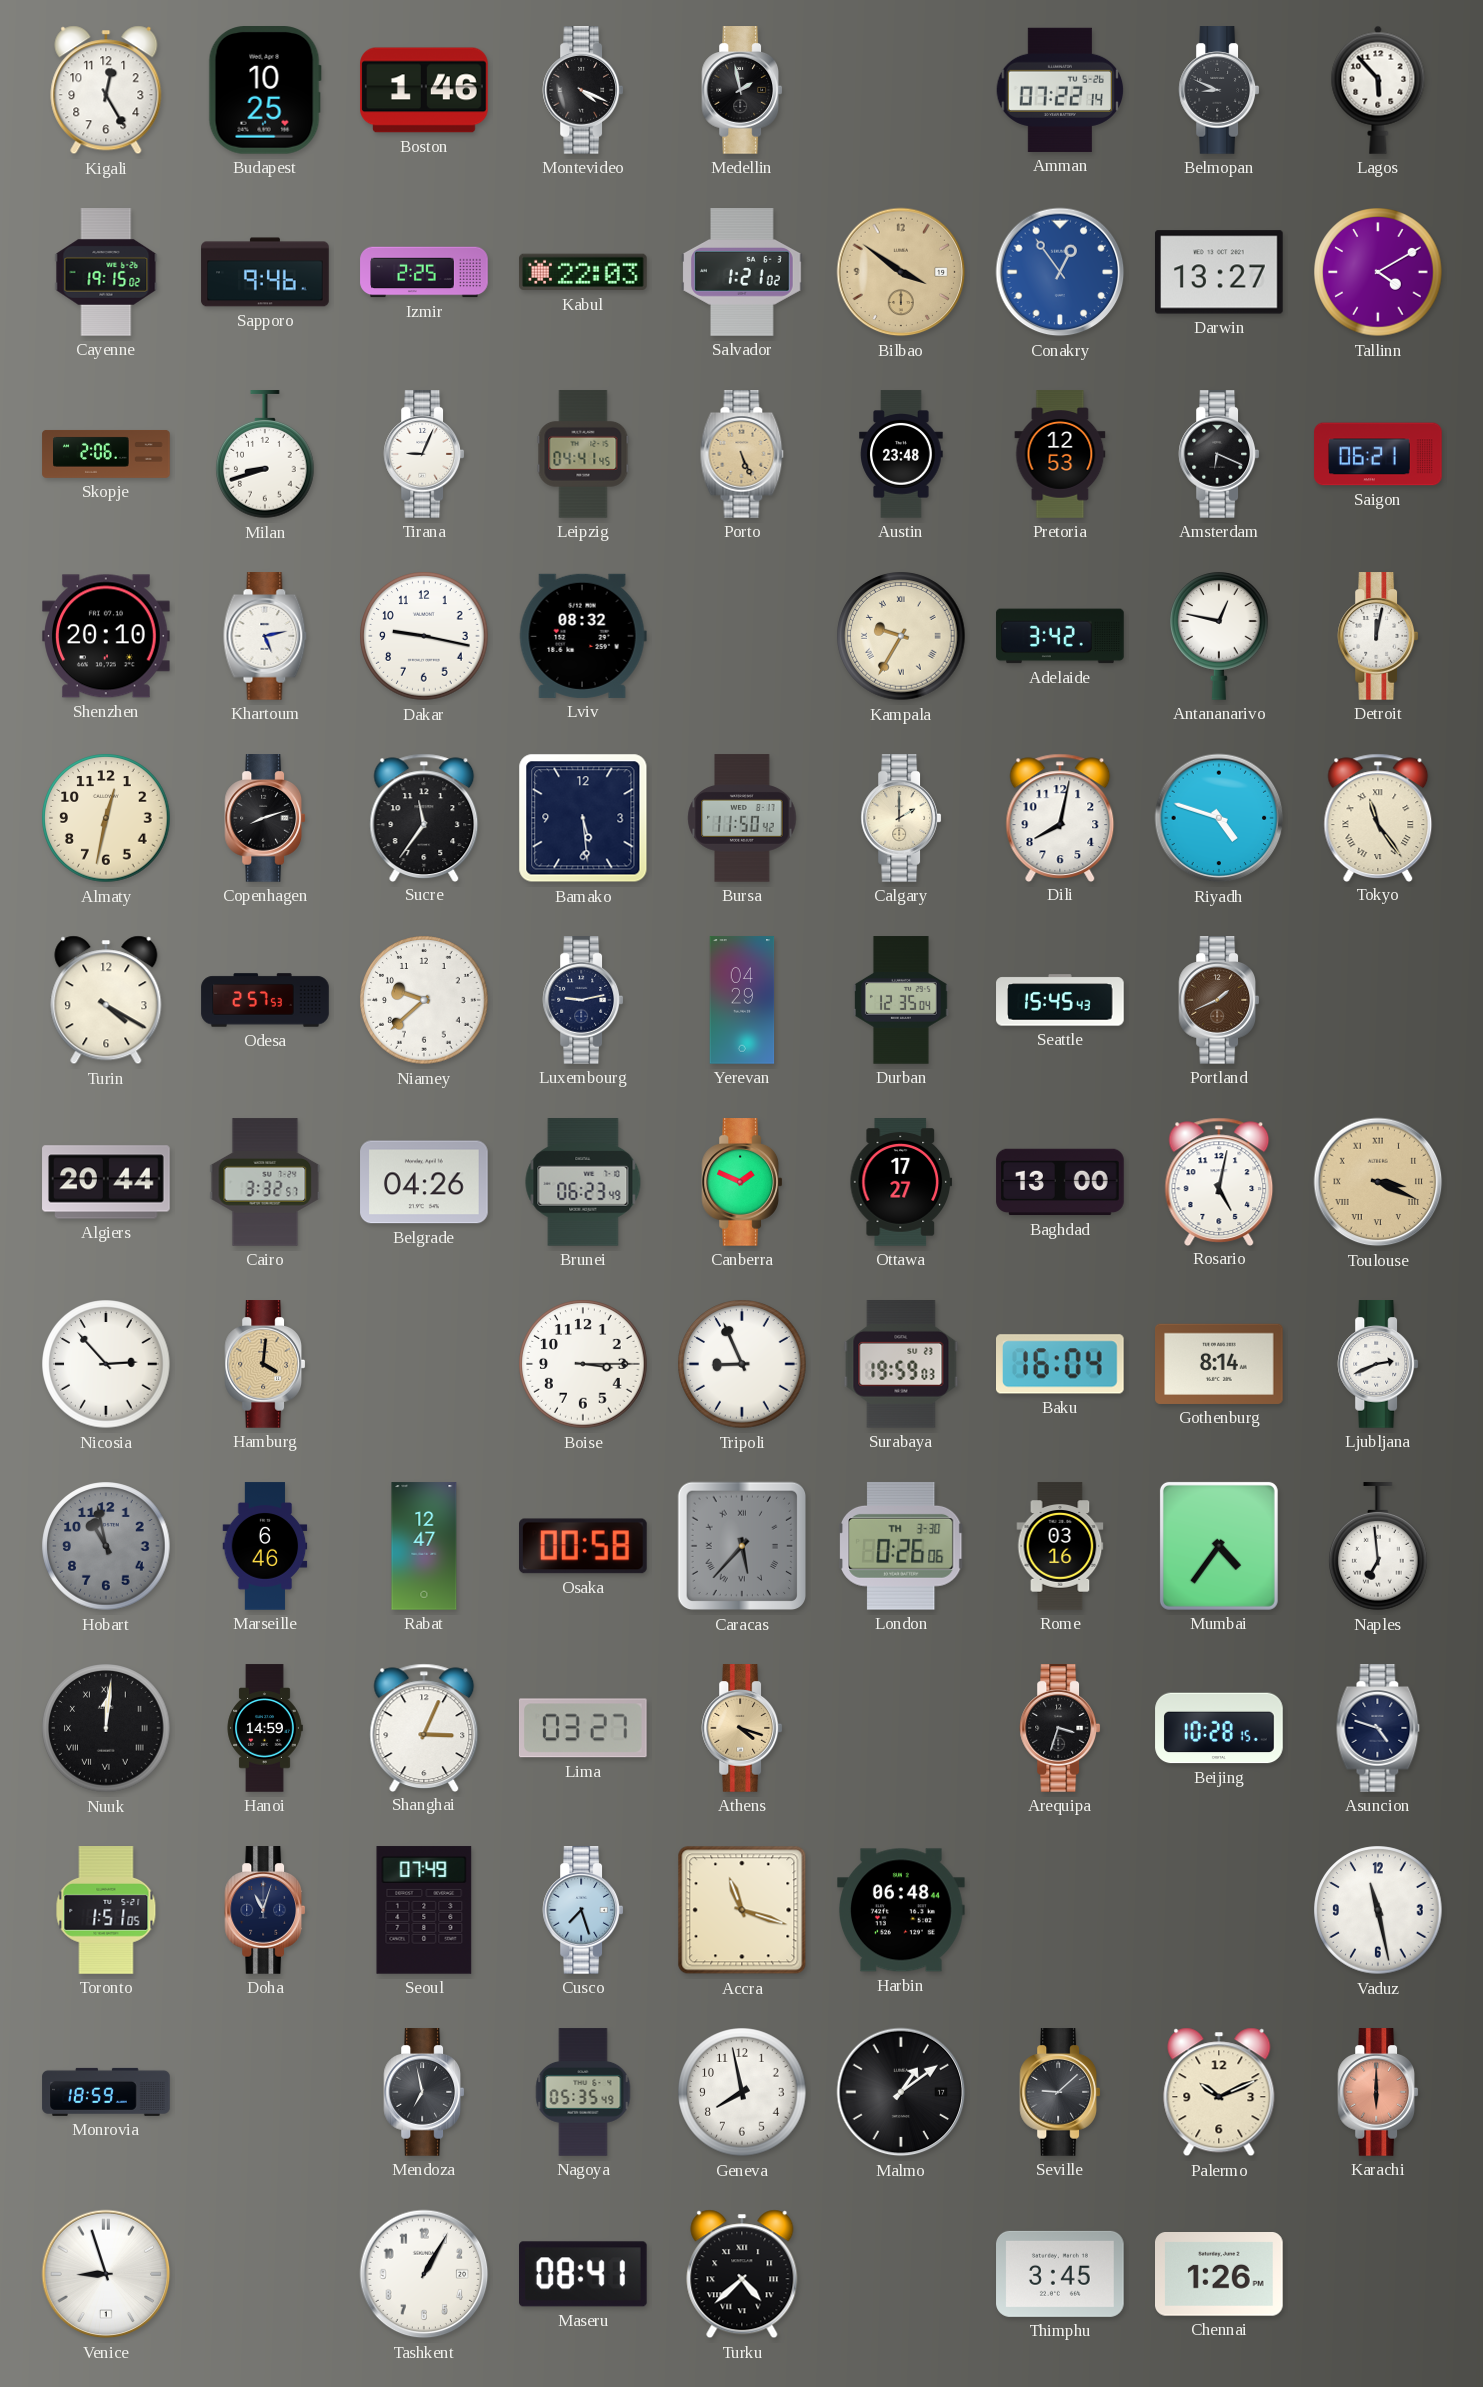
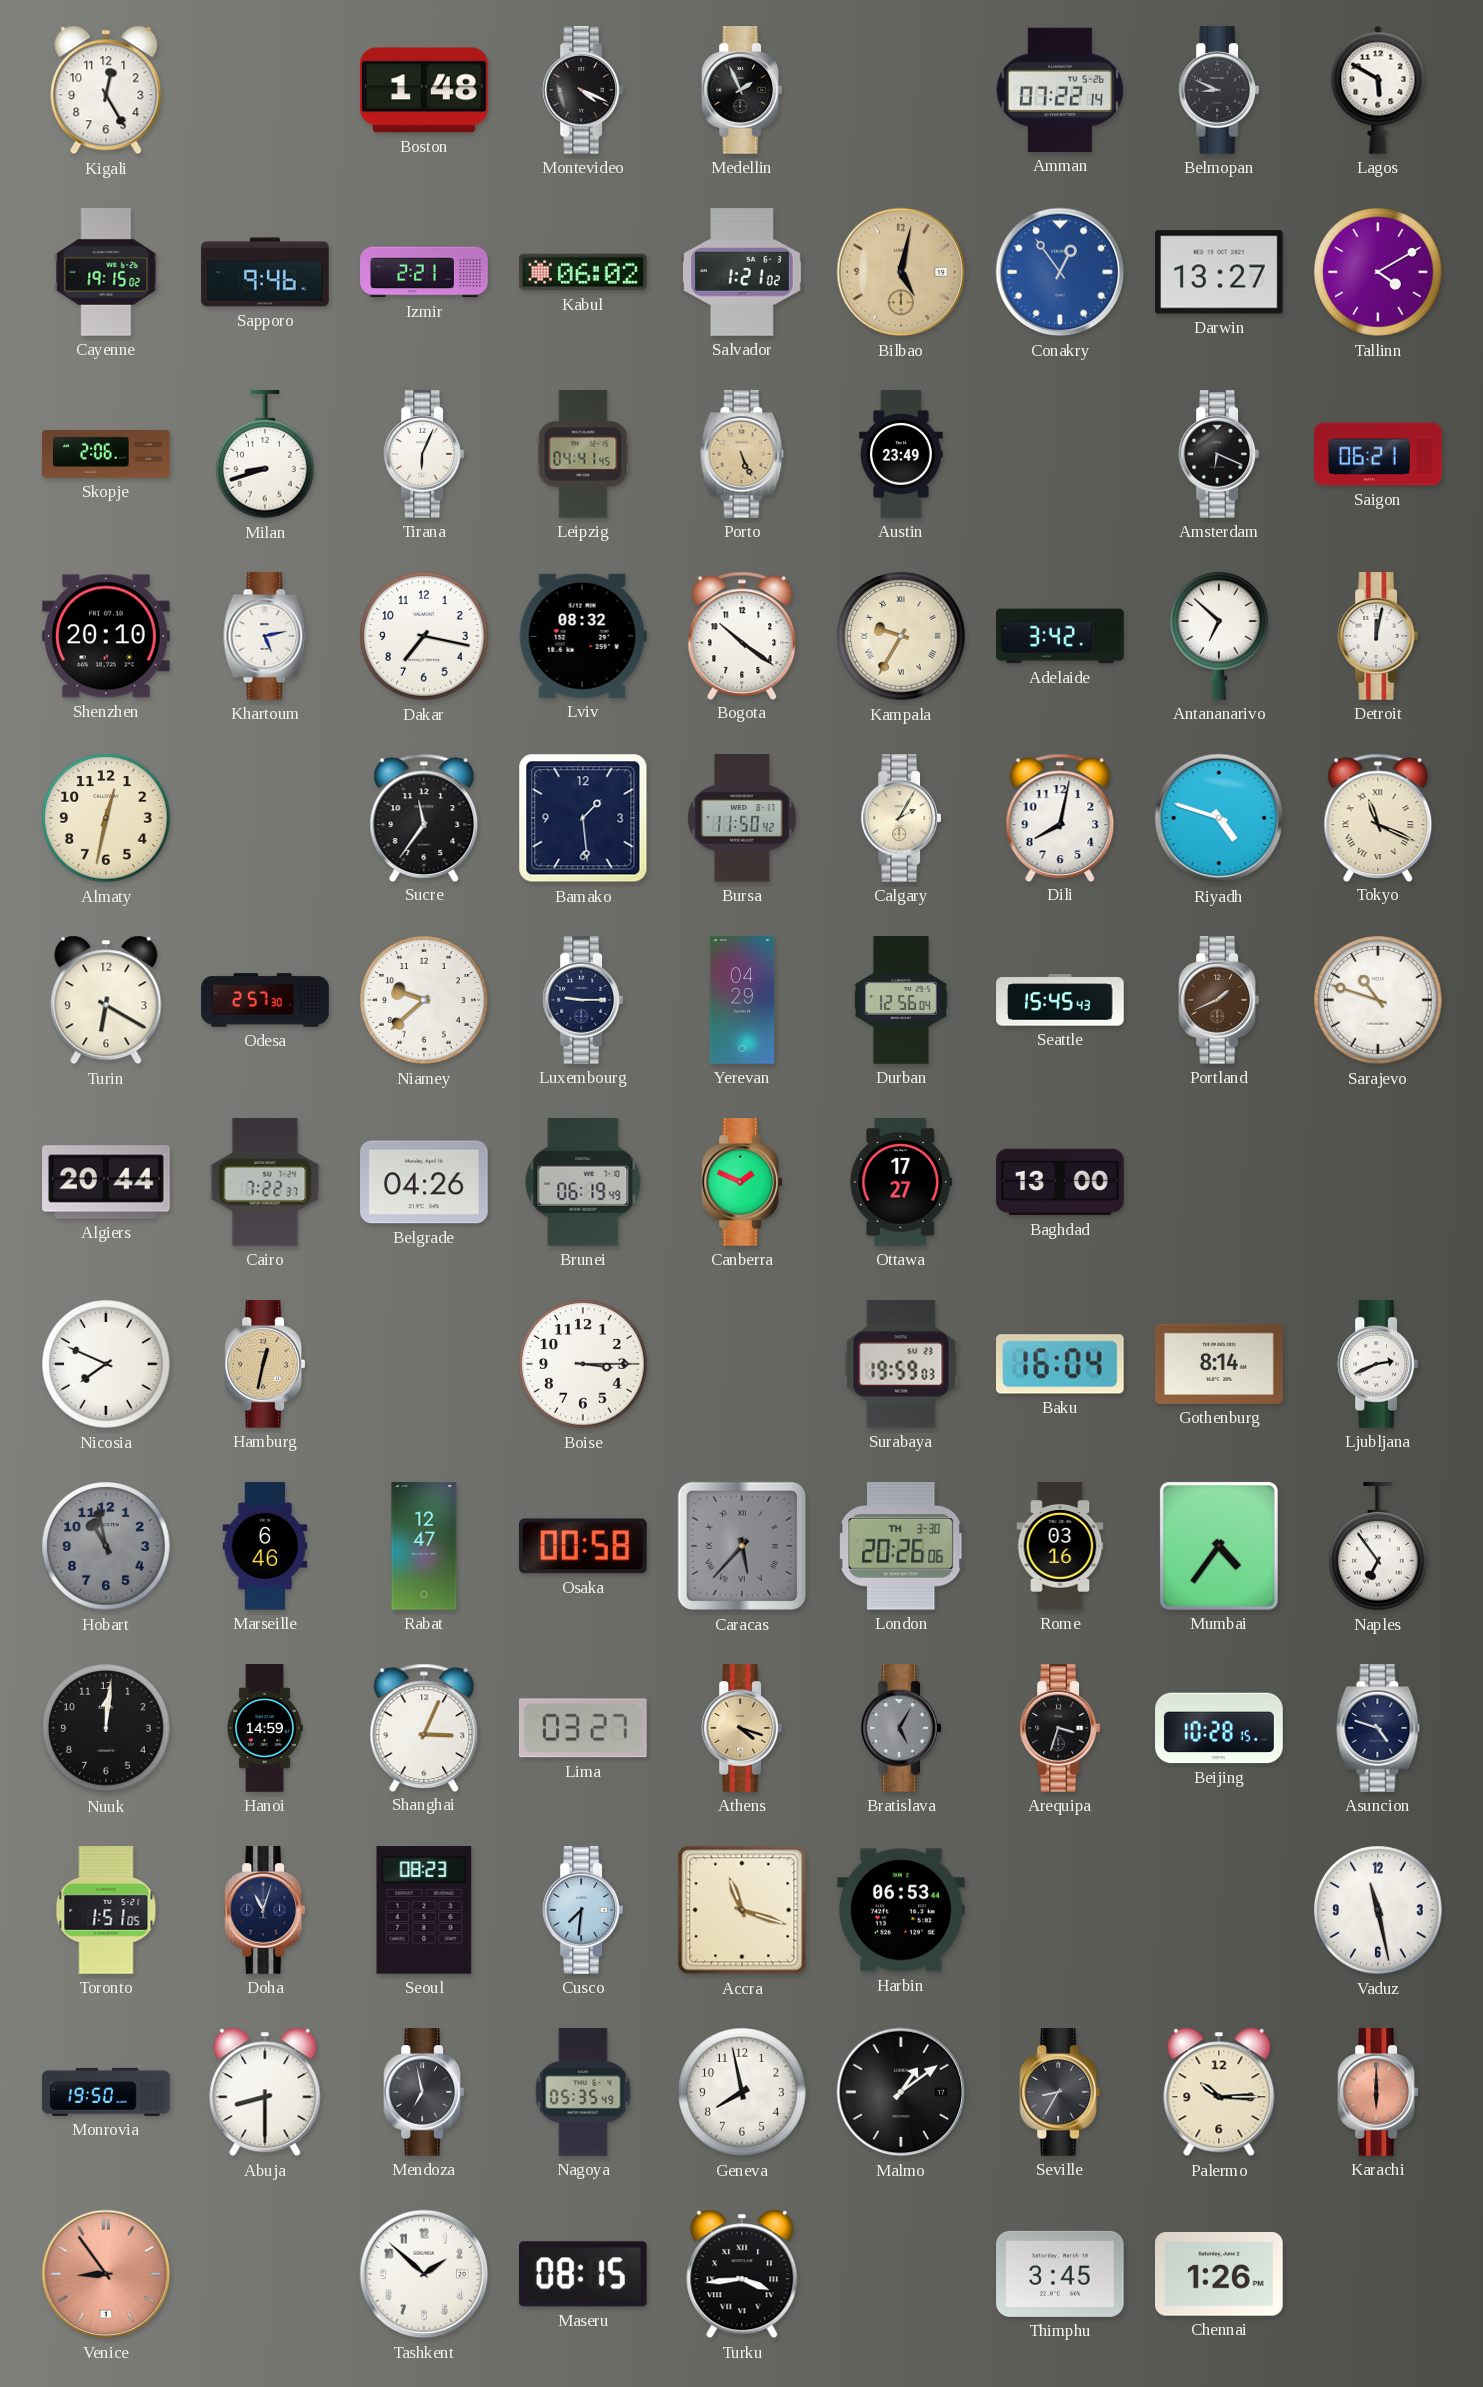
Budapest: 10:25 -> none
Boston: 1:46 -> 1:48
Medellin: 1:58 -> 1:56
Lagos: 5:53 -> 5:50
Izmir: 2:25 -> 2:21
Kabul: 22:03 -> 06:02
Bilbao: 3:51 -> 5:02
Tirana: 9:04 -> 6:04
Austin: 23:48 -> 23:49
Pretoria: 12:53 -> none
Dakar: 9:17 -> 7:17
Bogota: none -> 10:21
Antananarivo: 12:47 -> 6:52
Copenhagen: 8:12 -> none
Bamako: 5:29 -> 1:29
Calgary: 2:00 -> 2:05
Tokyo: 11:24 -> 11:19
Turin: 4:20 -> 6:20
Odesa: 2:57:53 -> 2:57:30
Luxembourg: 9:13 -> 9:15
Durban: 12:35 -> 12:56
Sarajevo: none -> 10:48
Cairo: 3:32 -> 7:22
Brunei: 06:23 -> 06:19
Rosario: 5:02 -> none
Toulouse: 3:19 -> none
Nicosia: 2:53 -> 7:49
Hamburg: 4:01 -> 12:32
Tripoli: 8:56 -> none
London: 0:26 -> 20:26
Naples: 6:59 -> 6:54
Nuuk numerals: Roman -> Arabic
Bratislava: none -> 5:05
Seoul: 07:49 -> 08:23
Cusco: 7:27 -> 7:31
Harbin: 06:48 -> 06:53
Monrovia: 18:59 -> 19:50
Abuja: none -> 8:30
Seville: 9:08 -> 8:35
Palermo: 10:11 -> 10:15
Venice: 8:57 -> 8:54
Venice dial: white -> salmon
Tashkent: 1:05 -> 1:52
Maseru: 08:41 -> 08:15
Turku: 4:38 -> 3:44
